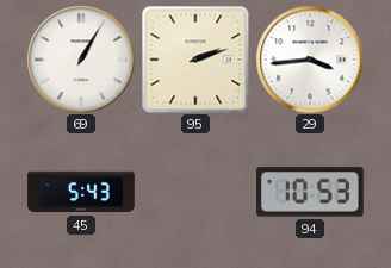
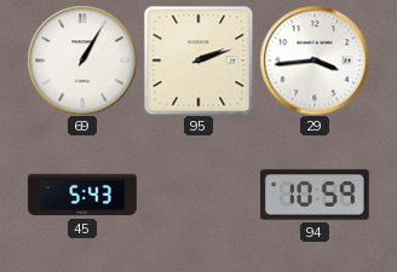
94: 10:53 -> 10:59
